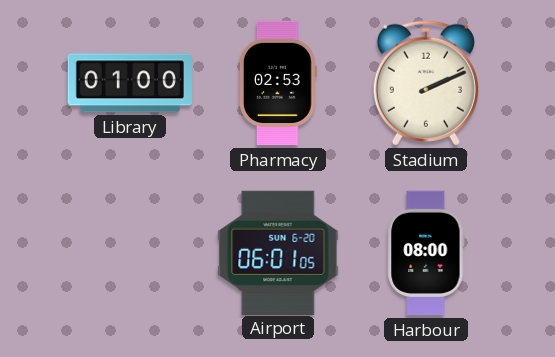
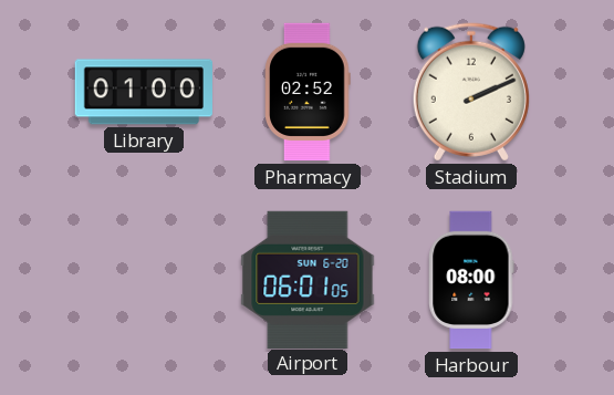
Pharmacy: 02:53 -> 02:52
